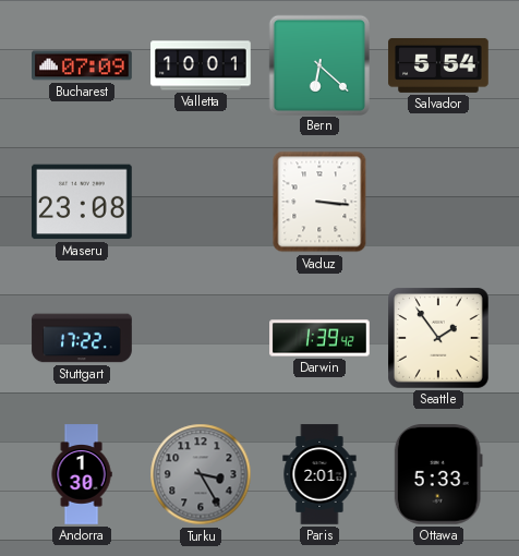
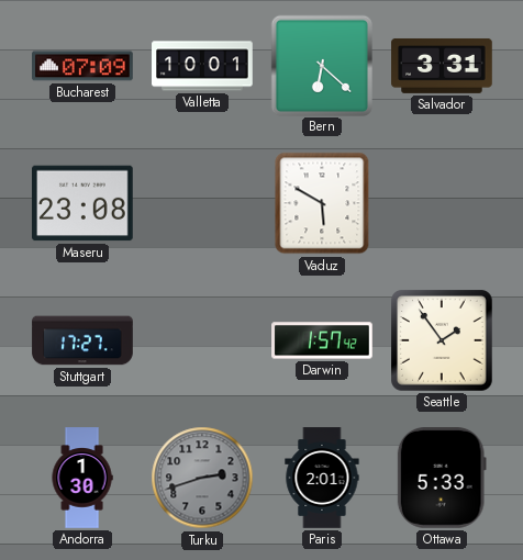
Salvador: 5:54 -> 3:31
Vaduz: 3:16 -> 5:50
Stuttgart: 17:22 -> 17:27
Darwin: 1:39 -> 1:57
Turku: 3:25 -> 2:42
